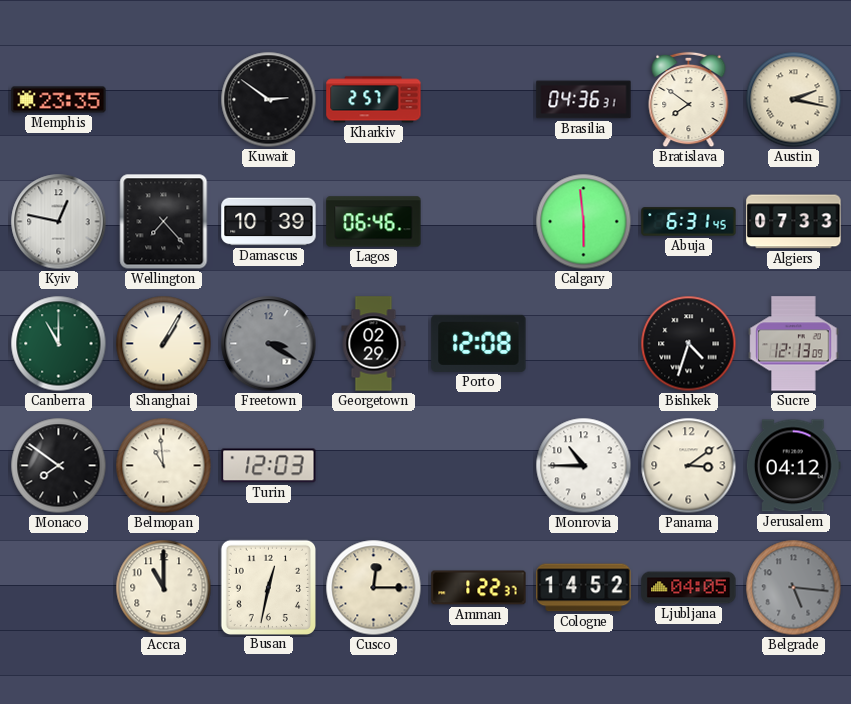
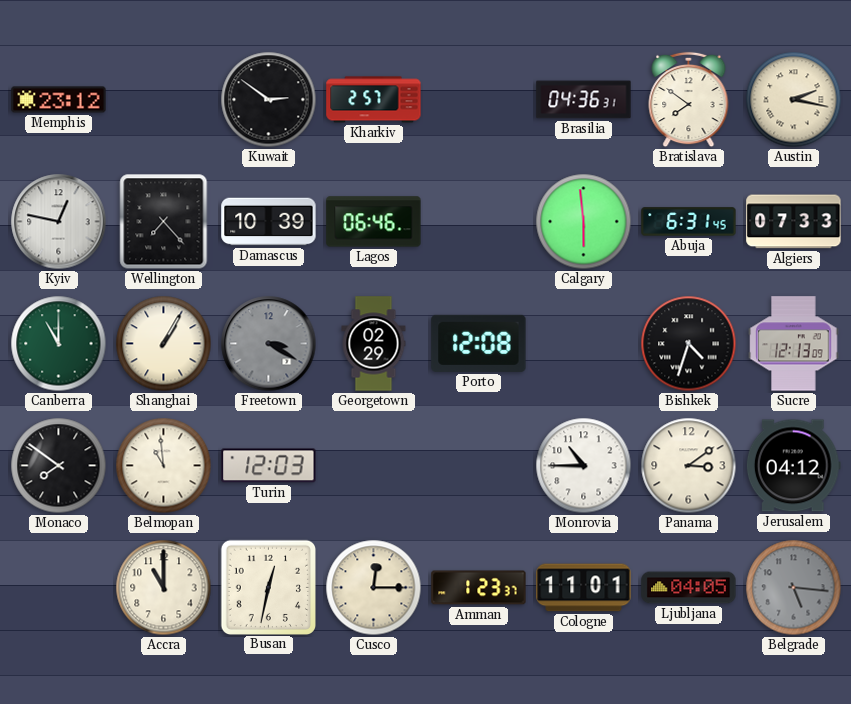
Memphis: 23:35 -> 23:12
Amman: 1:22 -> 1:23
Cologne: 14:52 -> 11:01
